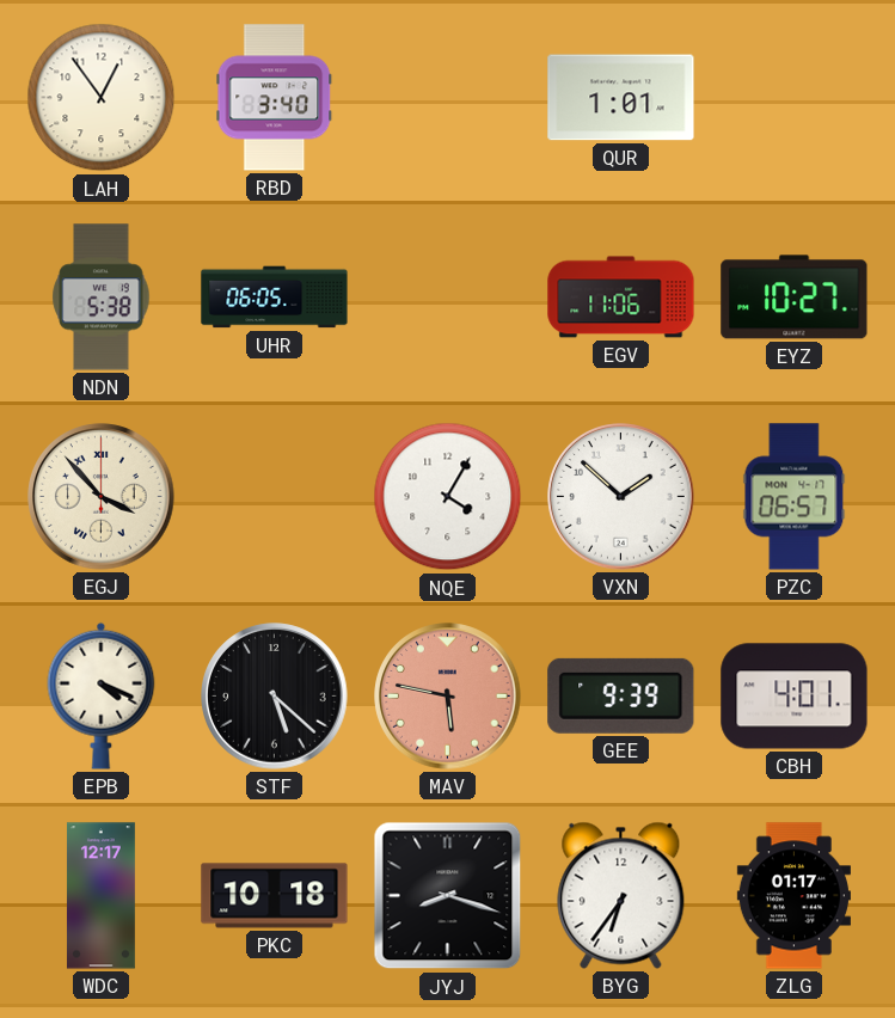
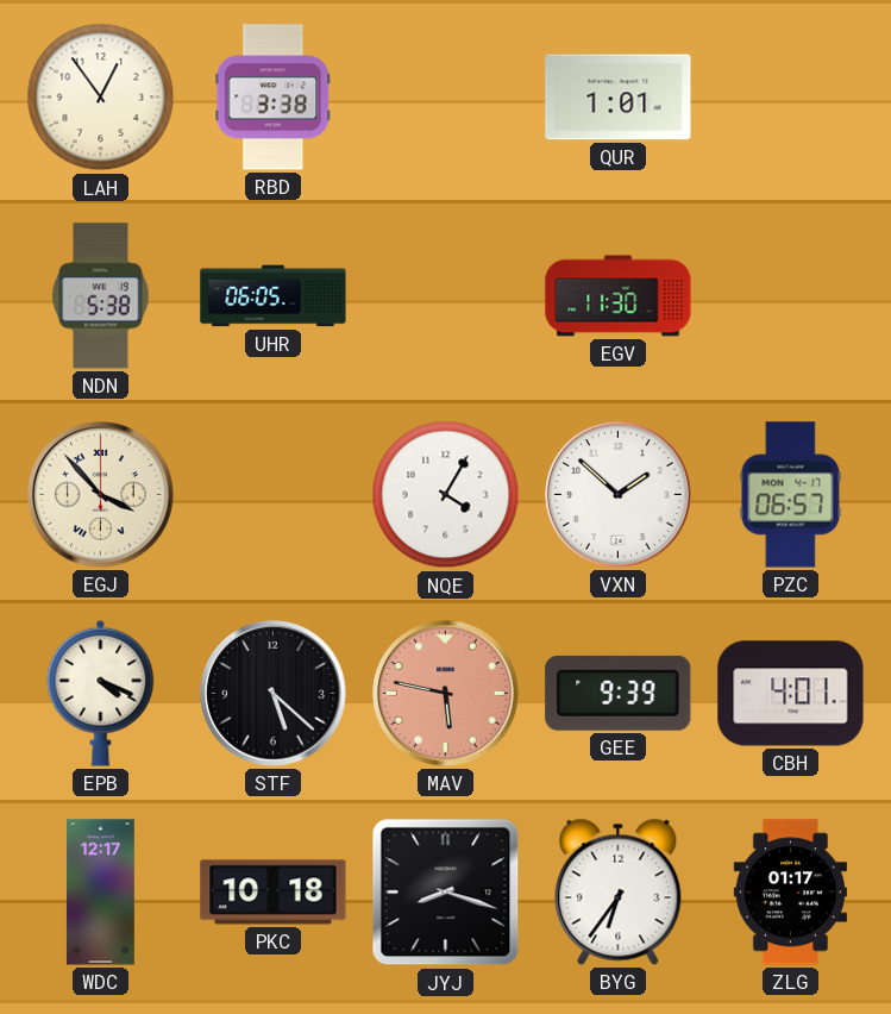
RBD: 3:40 -> 3:38
EGV: 11:06 -> 11:30
EYZ: 10:27 -> none
